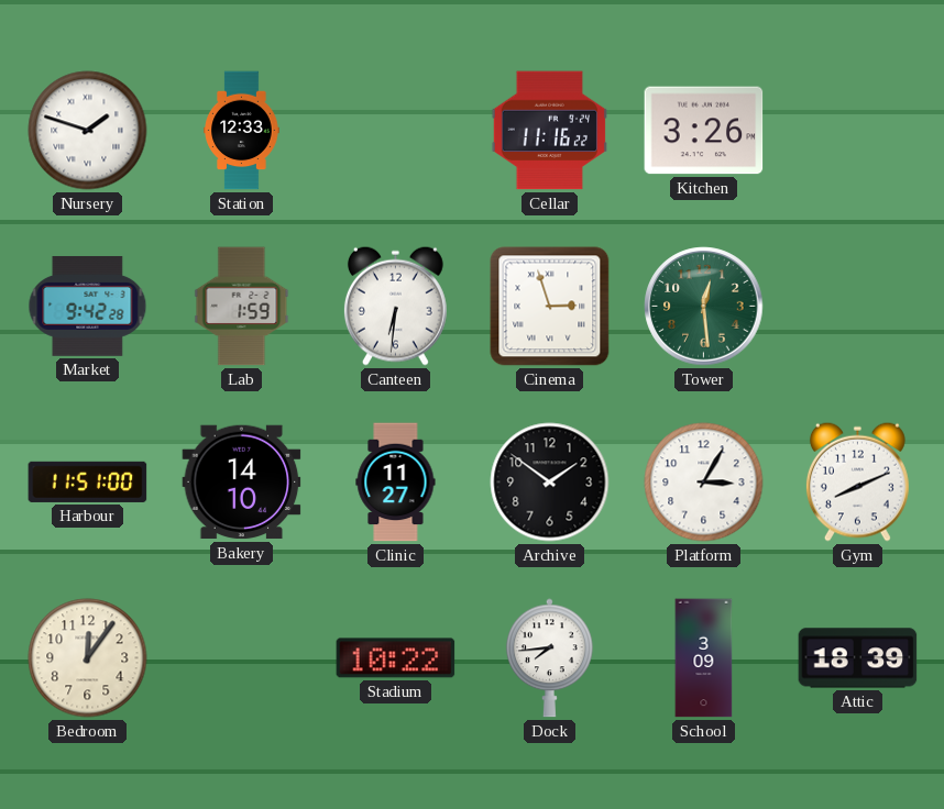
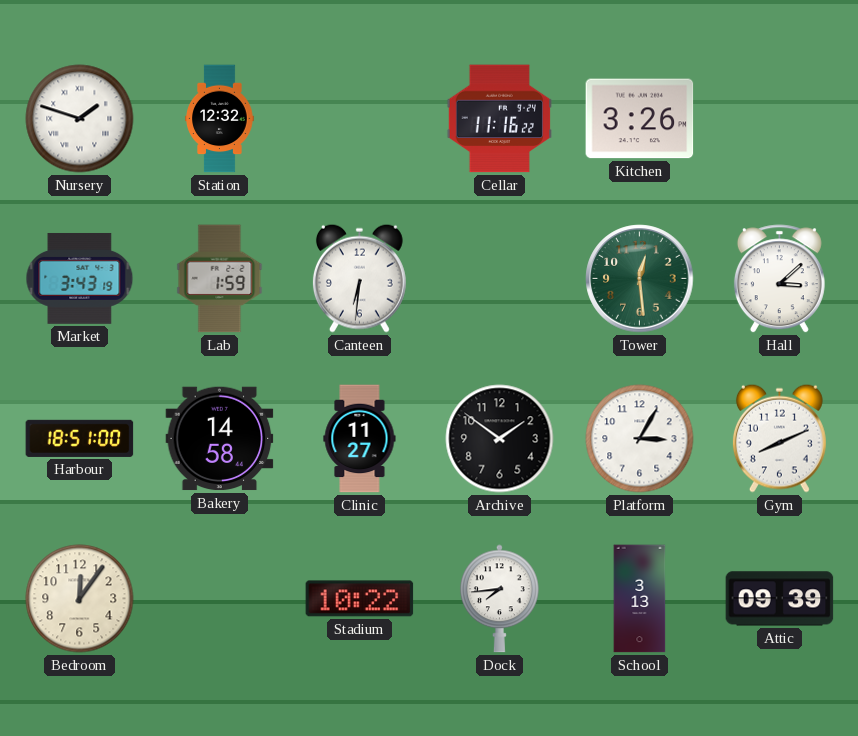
Station: 12:33 -> 12:32
Market: 9:42 -> 3:43
Cinema: 2:57 -> none
Hall: none -> 3:08
Harbour: 11:51 -> 18:51
Bakery: 14:10 -> 14:58
School: 3:09 -> 3:13
Attic: 18:39 -> 09:39
